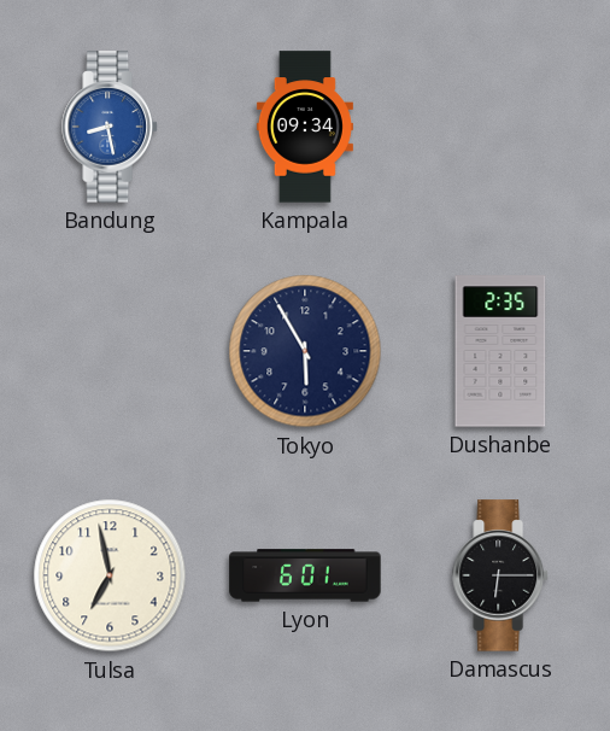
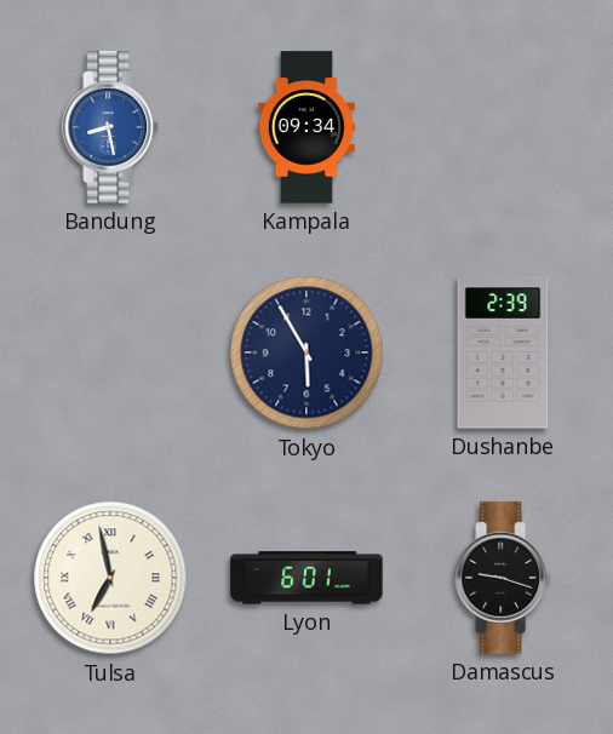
Dushanbe: 2:35 -> 2:39
Tulsa numerals: Arabic -> Roman
Damascus: 6:15 -> 9:18
